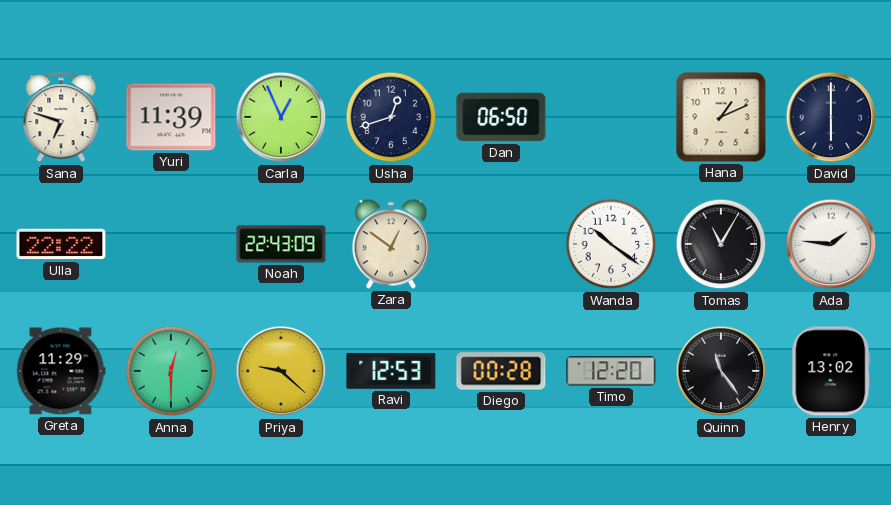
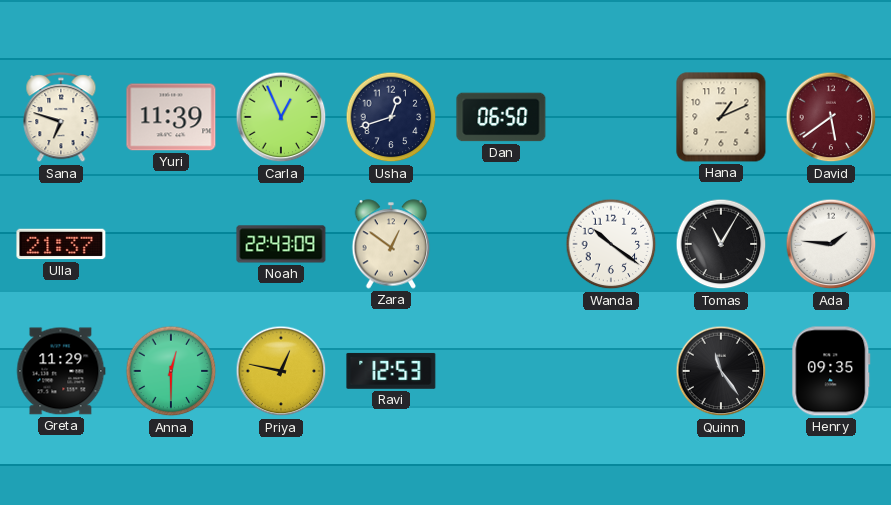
David: 6:00 -> 5:39
David dial: navy -> burgundy
Ulla: 22:22 -> 21:37
Priya: 9:22 -> 12:47
Diego: 00:28 -> none
Timo: 12:20 -> none
Henry: 13:02 -> 09:35
